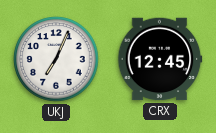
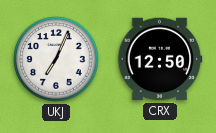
CRX: 12:45 -> 12:50
